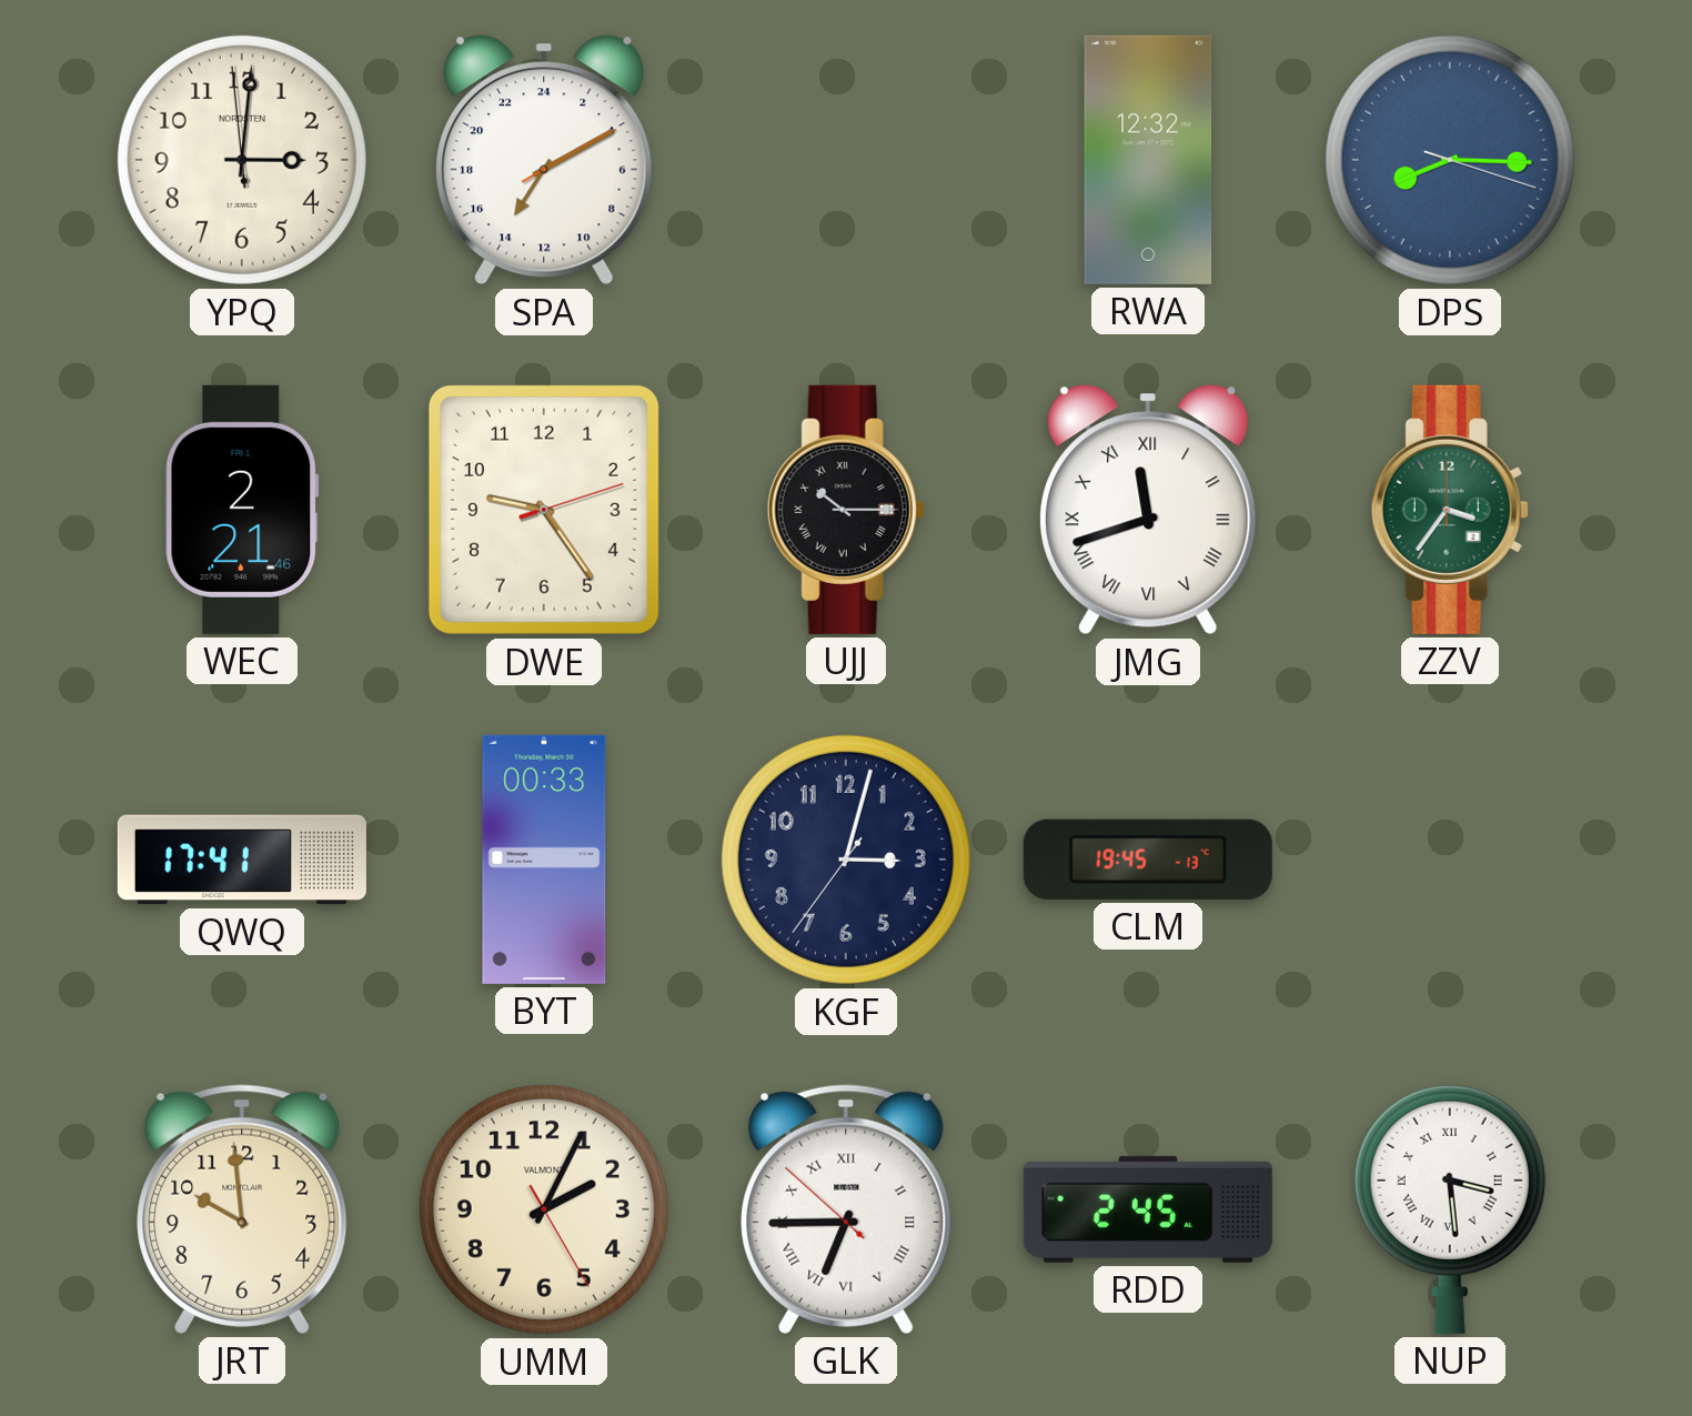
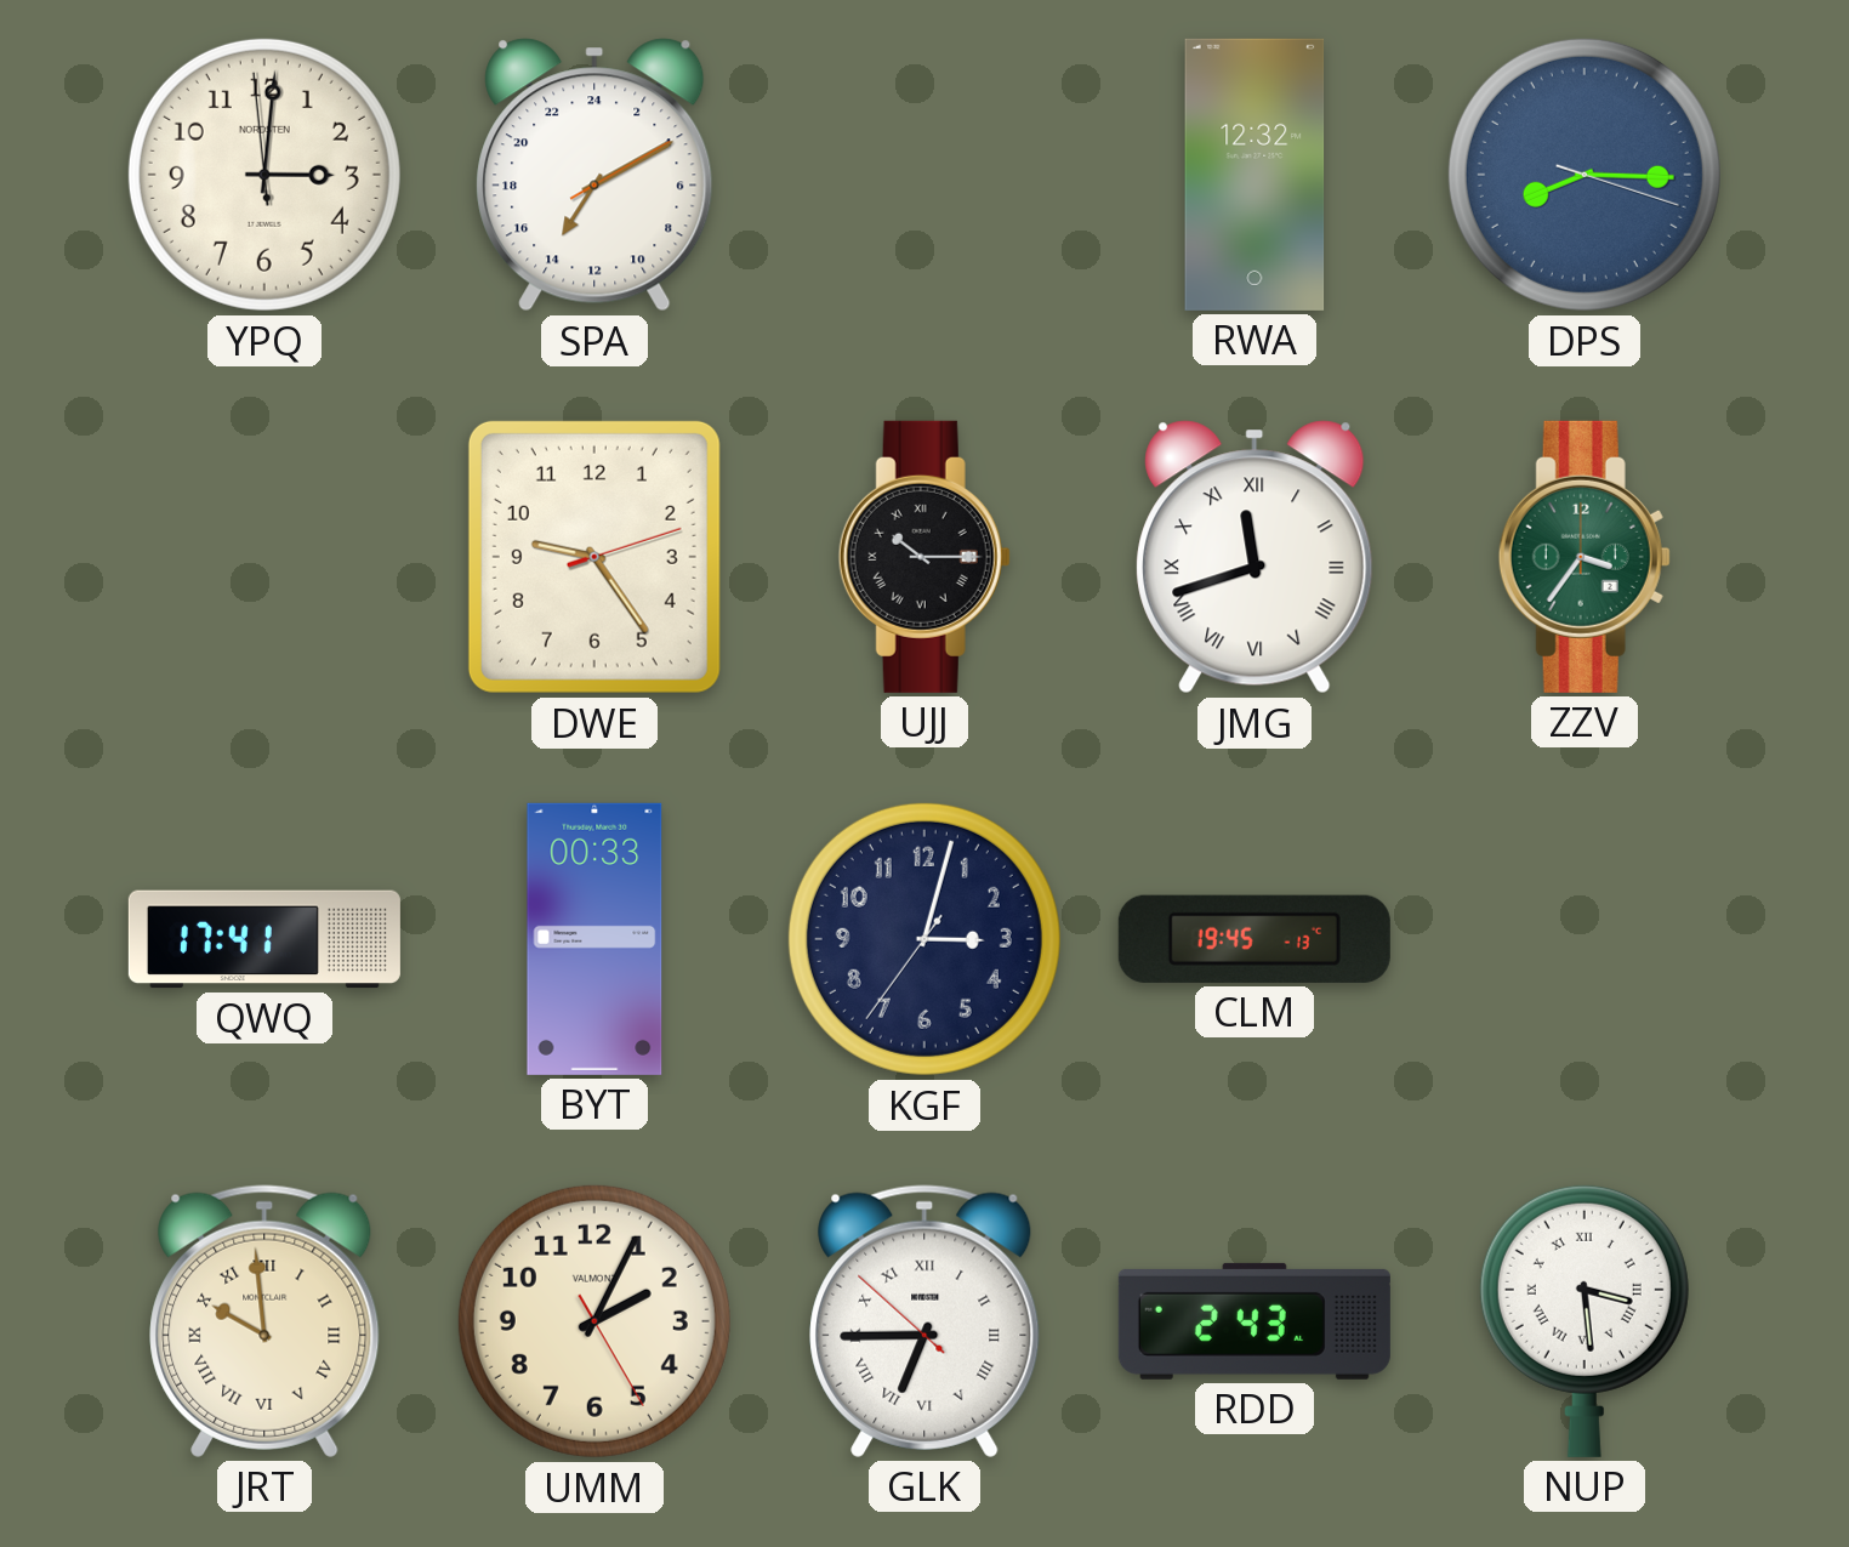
WEC: 2:21 -> none
JRT numerals: Arabic -> Roman
RDD: 2:45 -> 2:43
